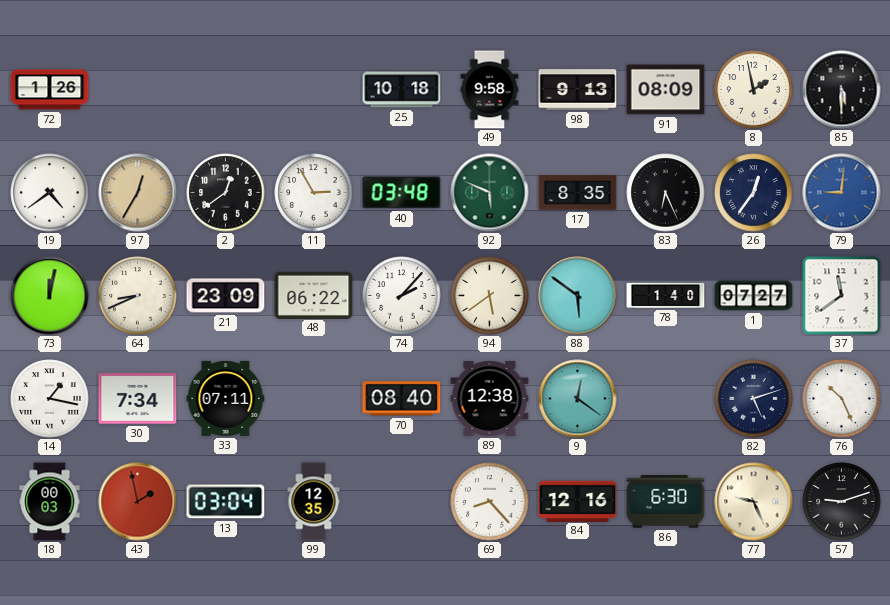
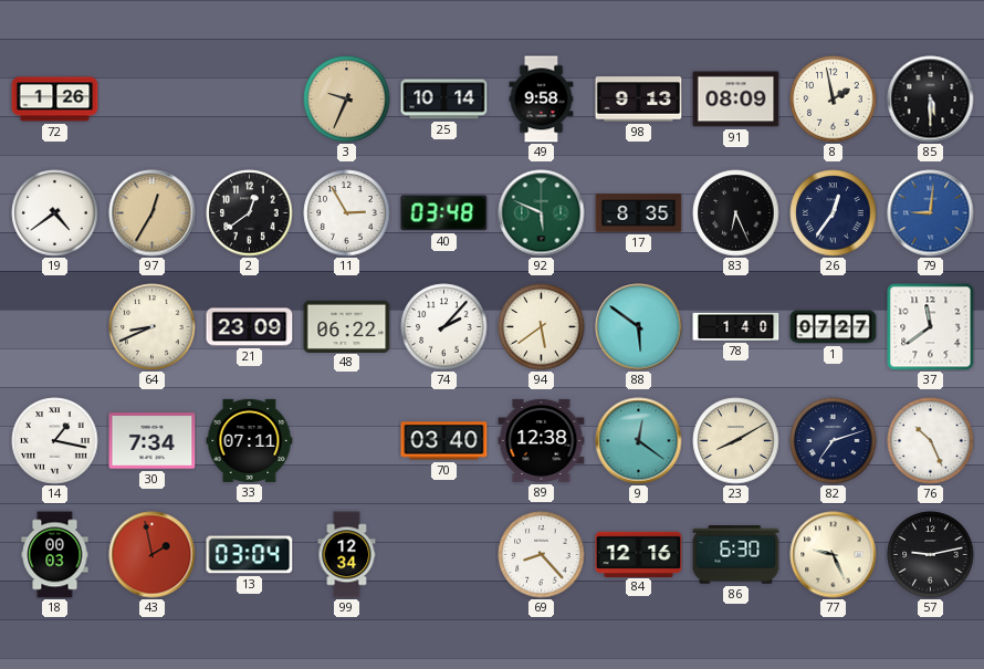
3: none -> 9:34
25: 10:18 -> 10:14
73: 12:02 -> none
70: 08:40 -> 03:40
23: none -> 8:10
82: 5:12 -> 7:12
99: 12:35 -> 12:34
57: 9:12 -> 9:13
